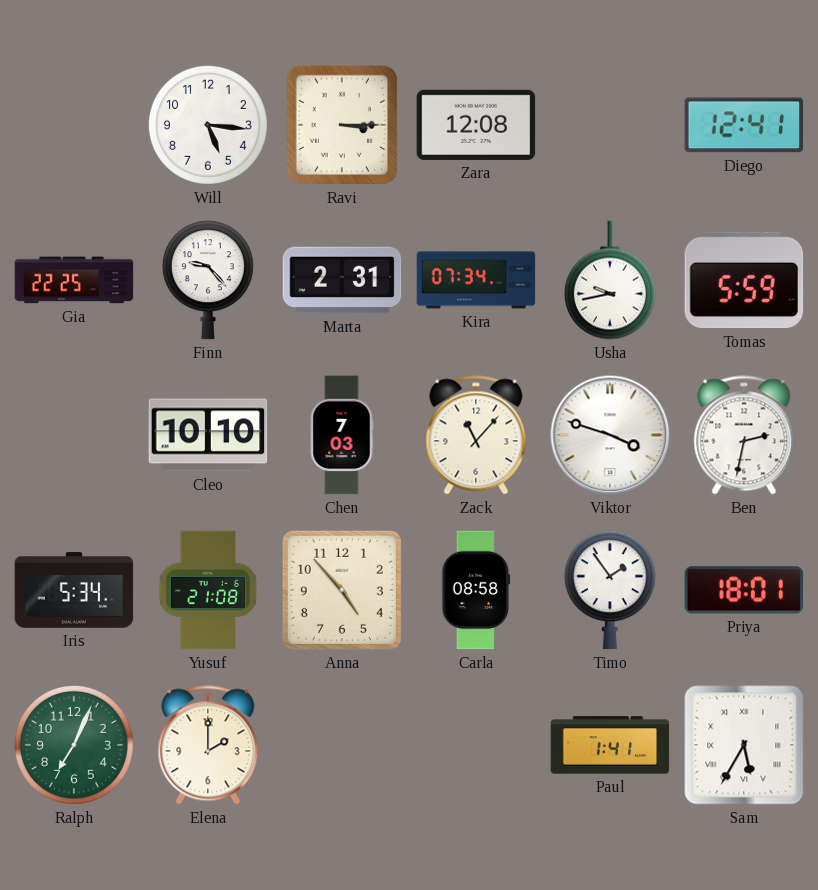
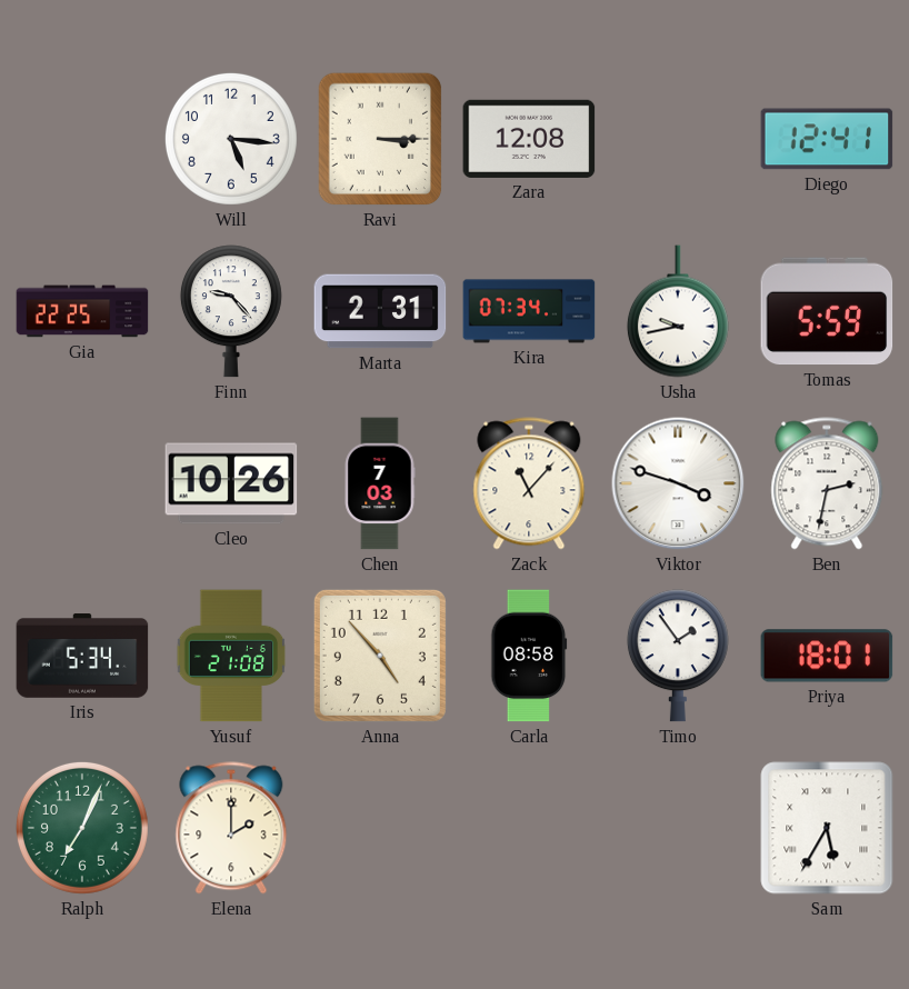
Cleo: 10:10 -> 10:26
Paul: 1:41 -> none
